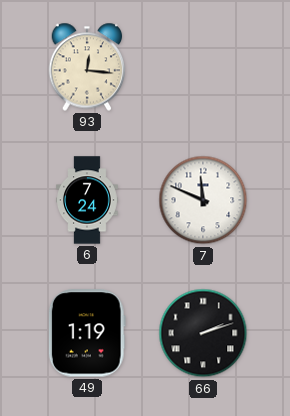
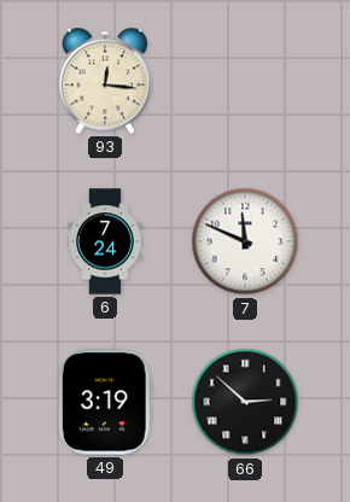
49: 1:19 -> 3:19
66: 2:12 -> 2:52
